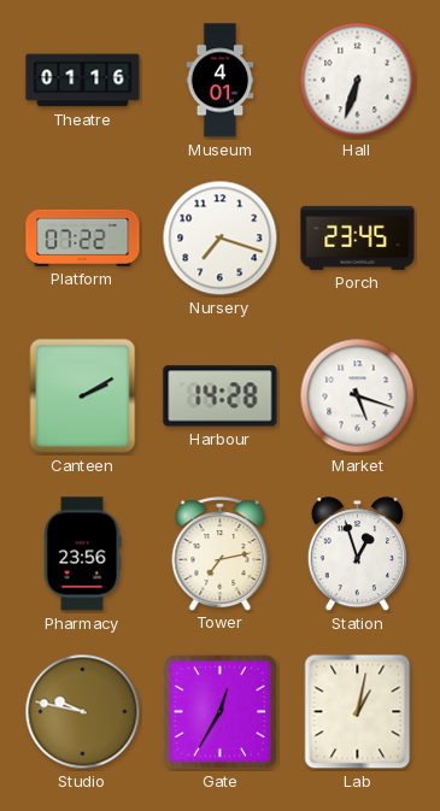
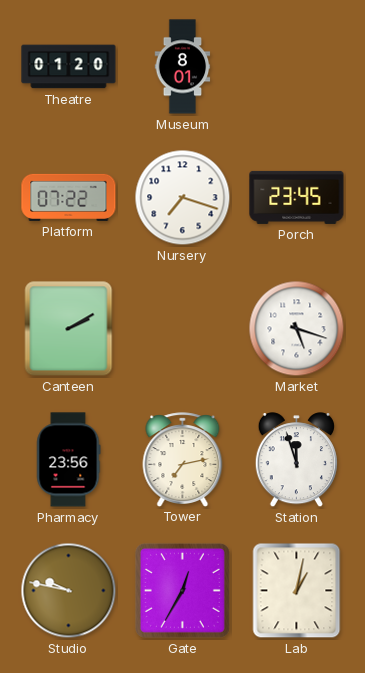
Theatre: 01:16 -> 01:20
Museum: 4:01 -> 8:01
Hall: 6:33 -> none
Harbour: 14:28 -> none
Station: 12:57 -> 11:57
